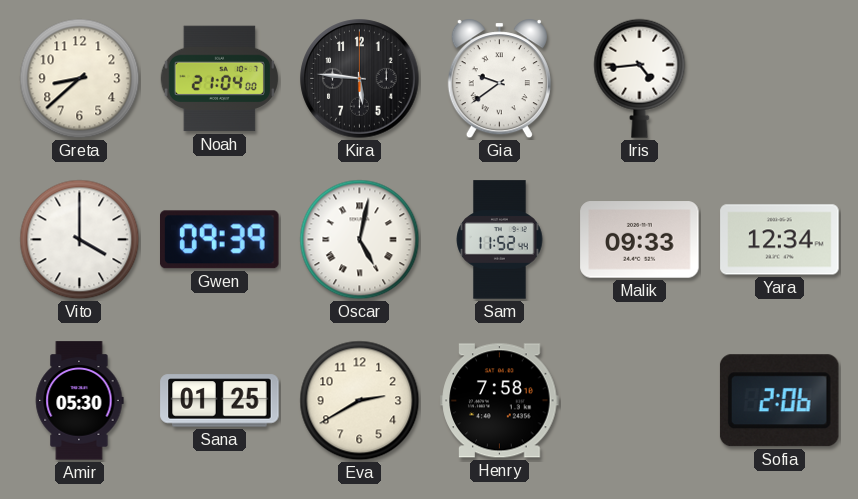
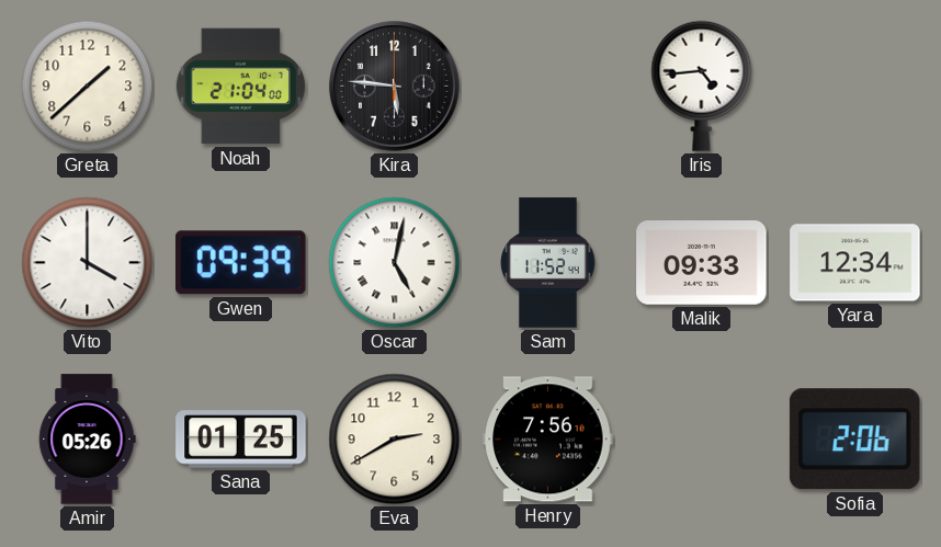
Greta: 8:38 -> 1:38
Gia: 9:39 -> none
Amir: 05:30 -> 05:26
Henry: 7:58 -> 7:56
